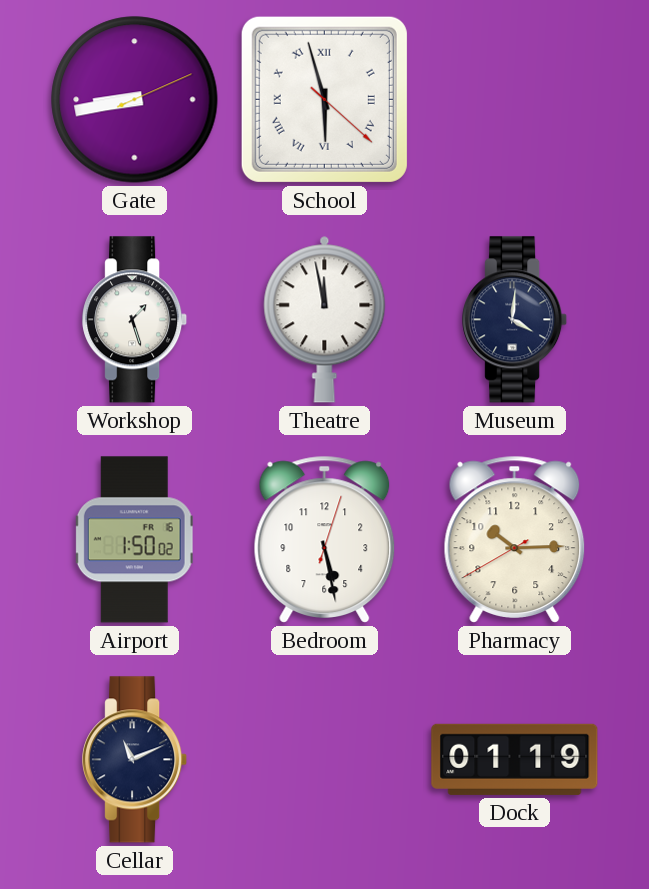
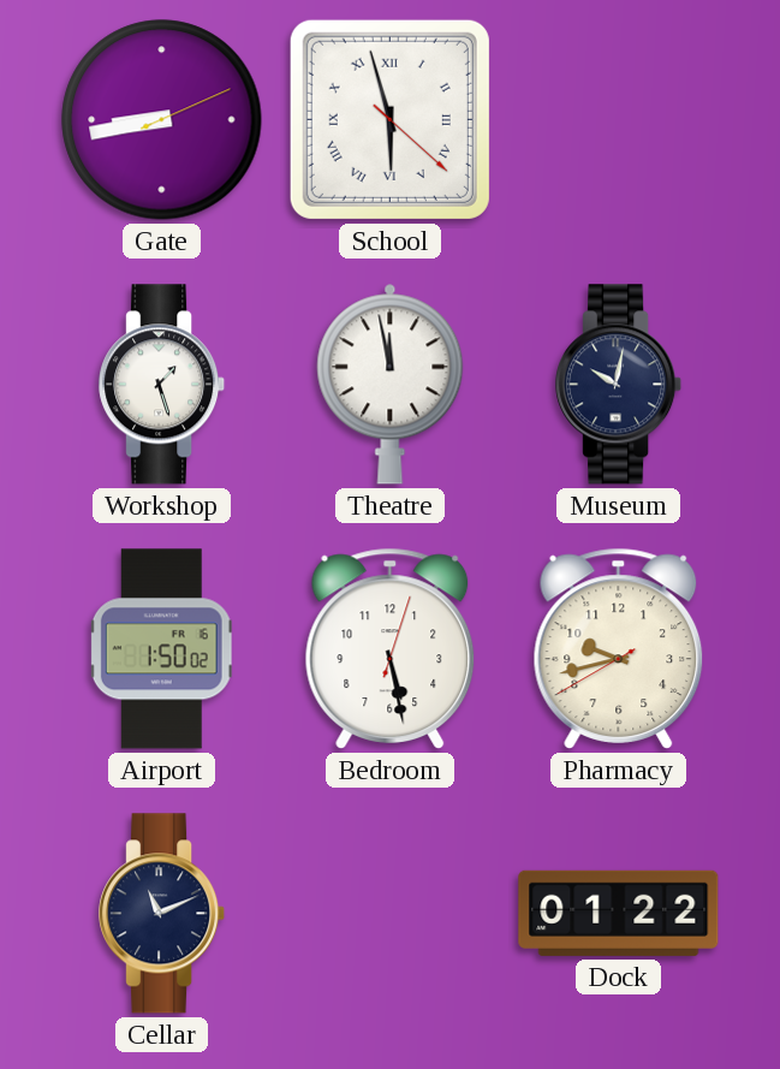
Museum: 4:01 -> 10:02
Pharmacy: 10:14 -> 9:42
Dock: 01:19 -> 01:22
